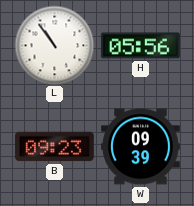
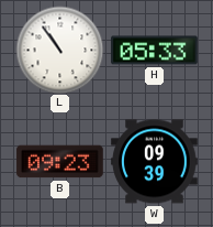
H: 05:56 -> 05:33
